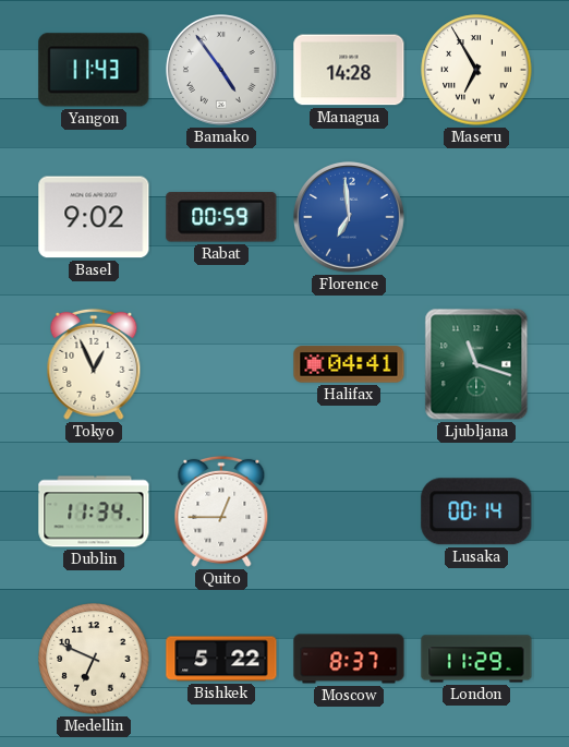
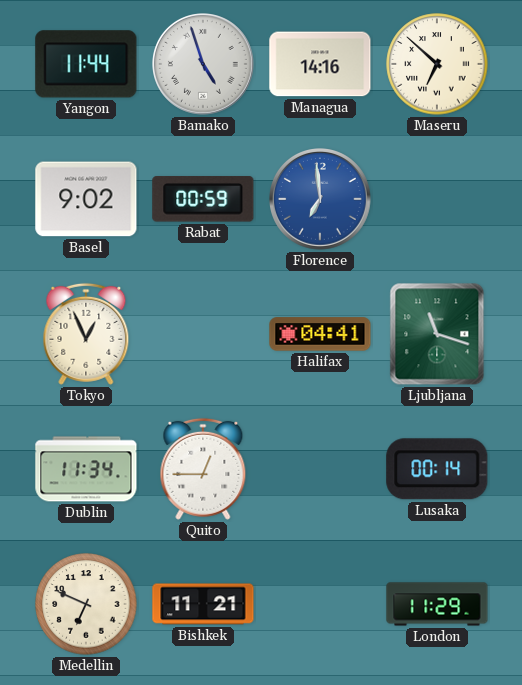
Yangon: 11:43 -> 11:44
Bamako: 4:54 -> 4:57
Managua: 14:28 -> 14:16
Maseru: 6:55 -> 6:52
Bishkek: 5:22 -> 11:21
Moscow: 8:37 -> none
